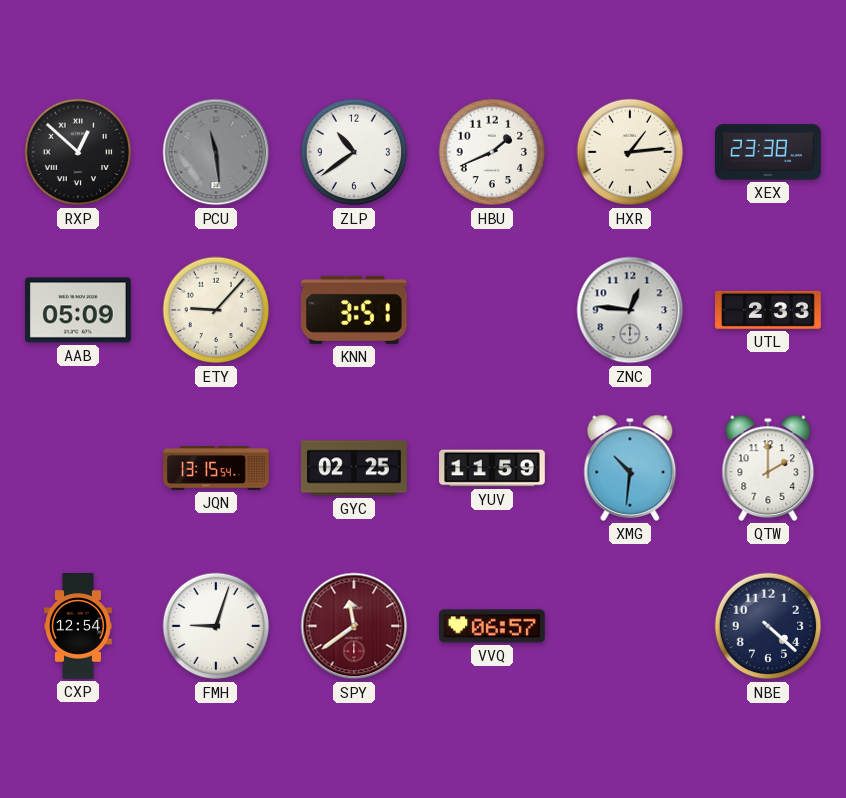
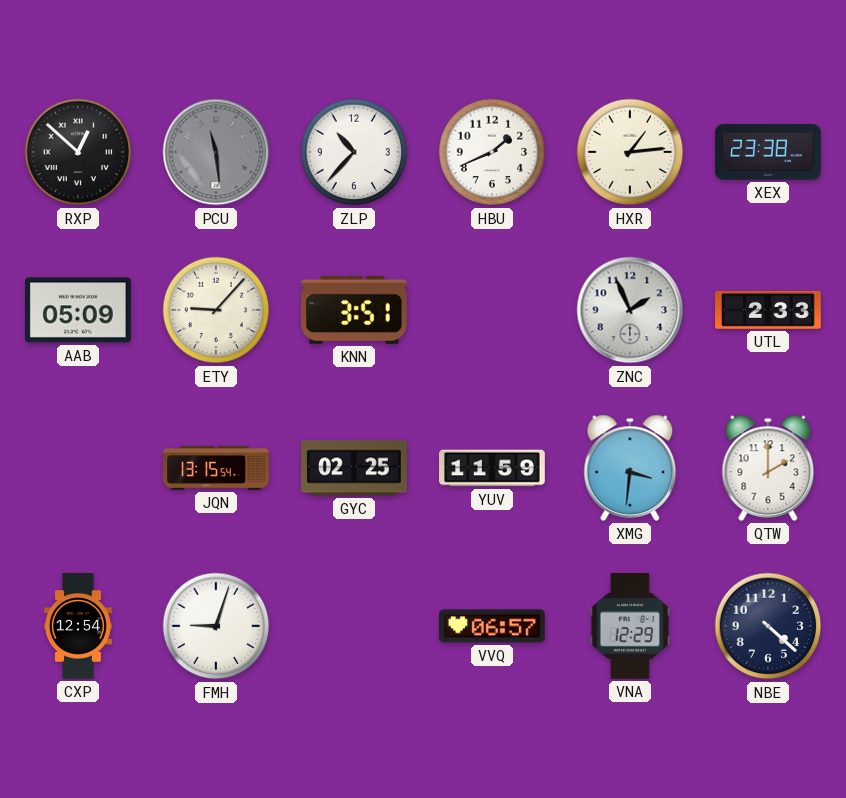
ZLP: 10:39 -> 10:37
ZNC: 12:46 -> 1:56
XMG: 10:31 -> 3:31
SPY: 11:39 -> none
VNA: none -> 12:29
